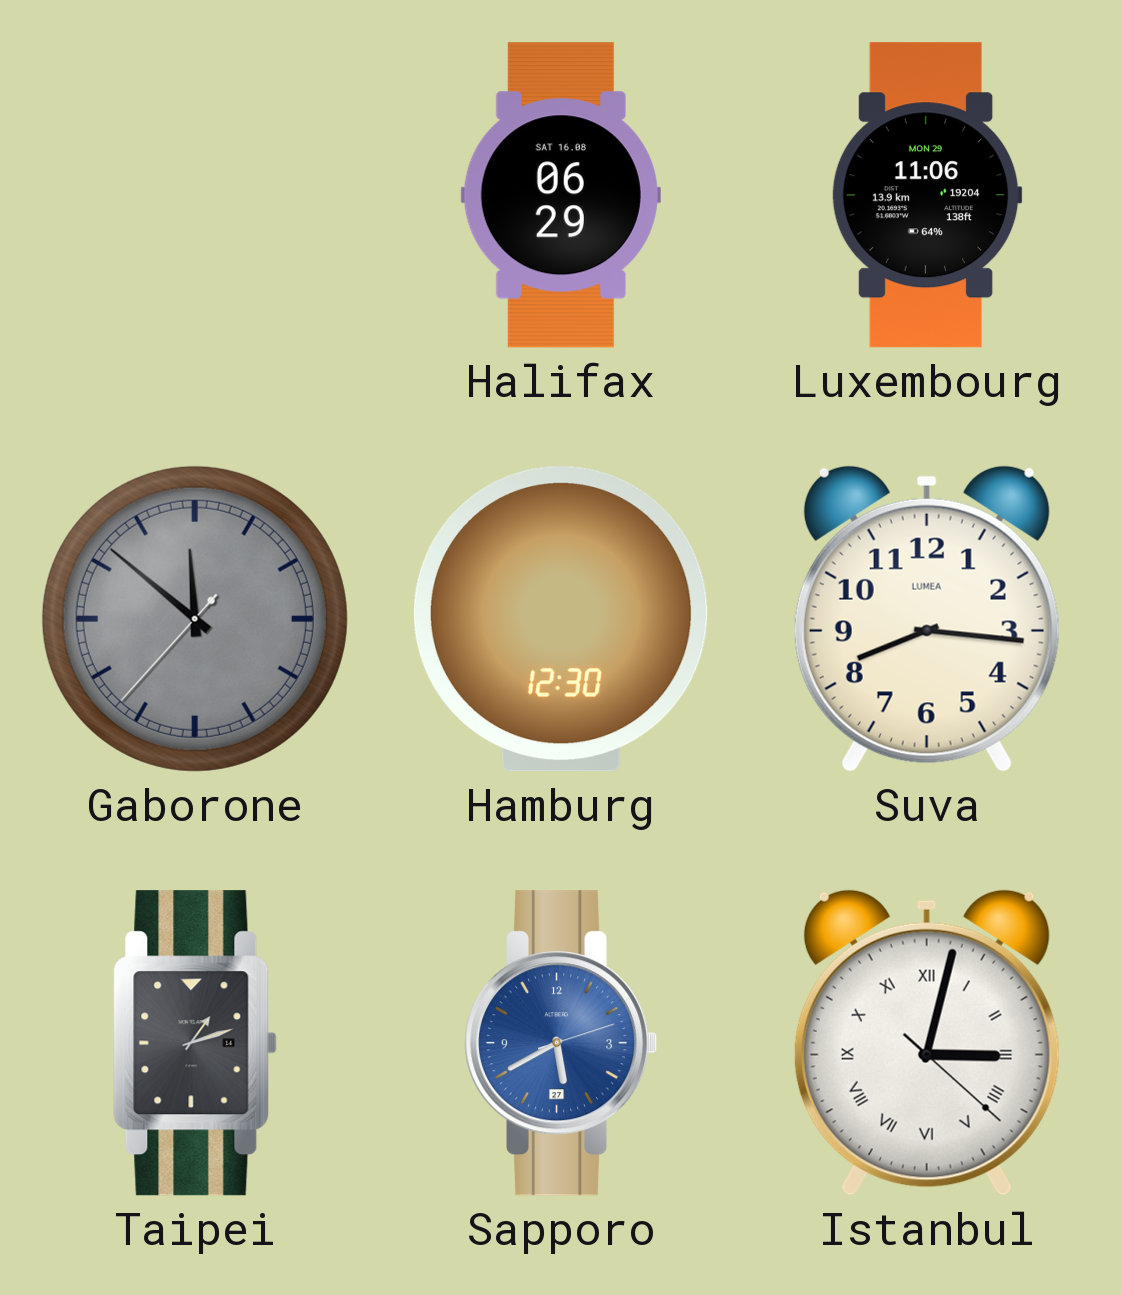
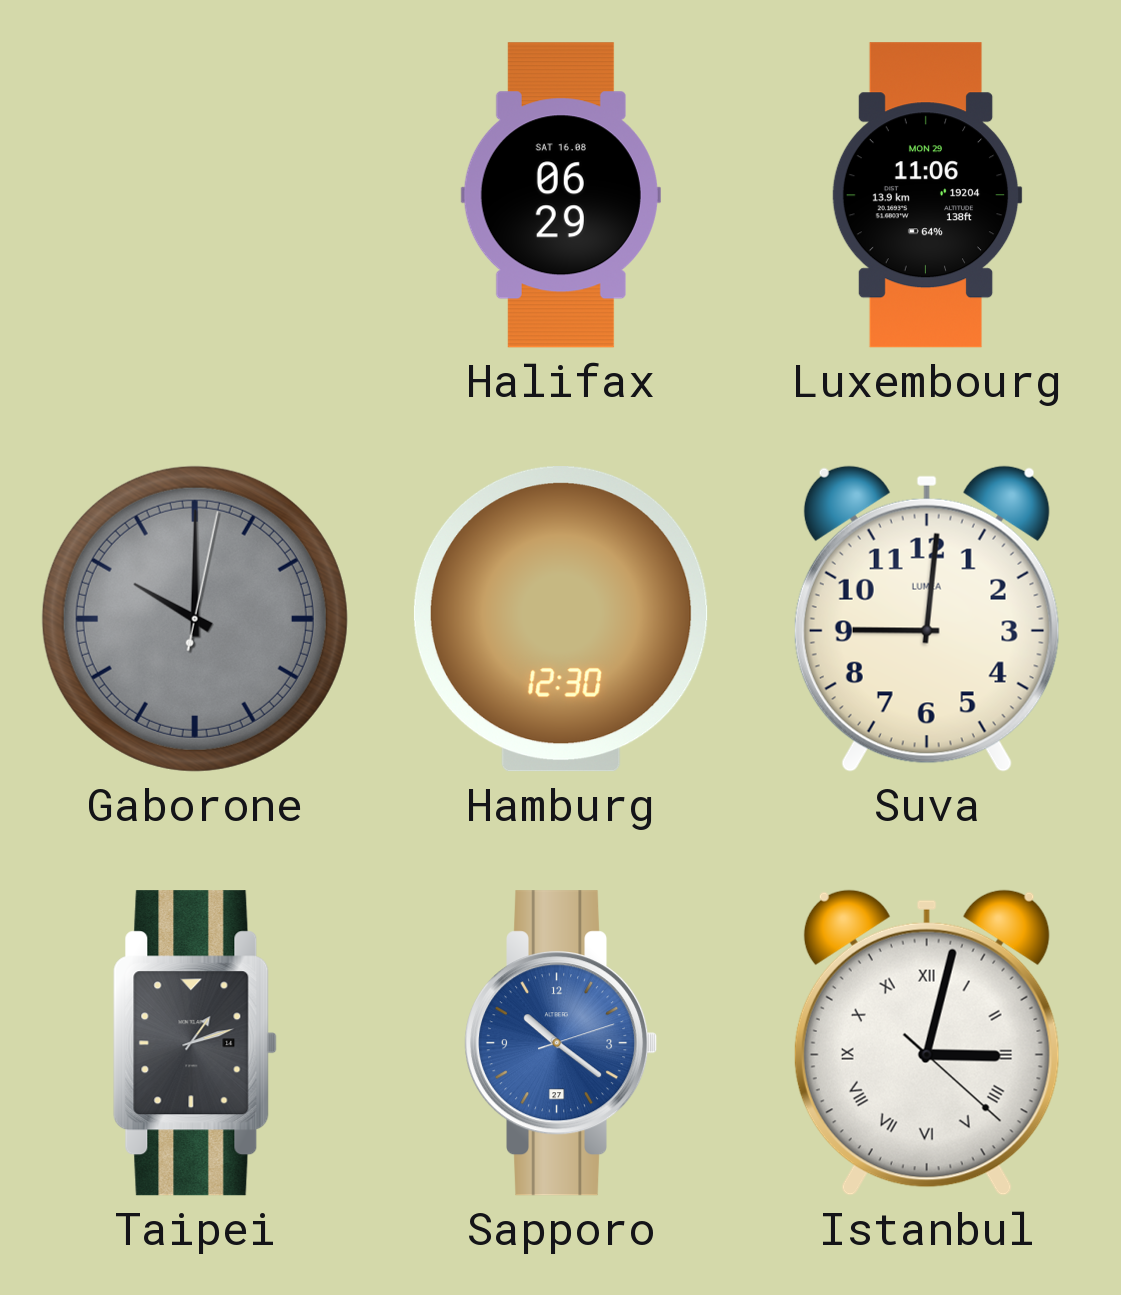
Gaborone: 11:51 -> 10:00
Suva: 8:16 -> 9:01
Sapporo: 5:40 -> 10:21
